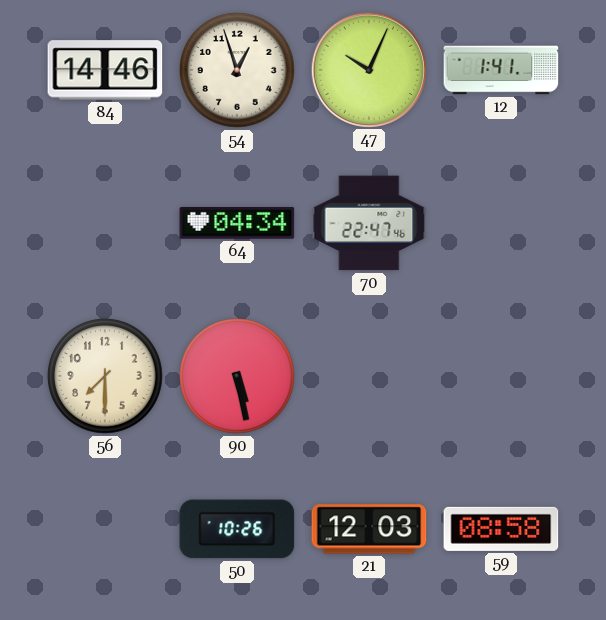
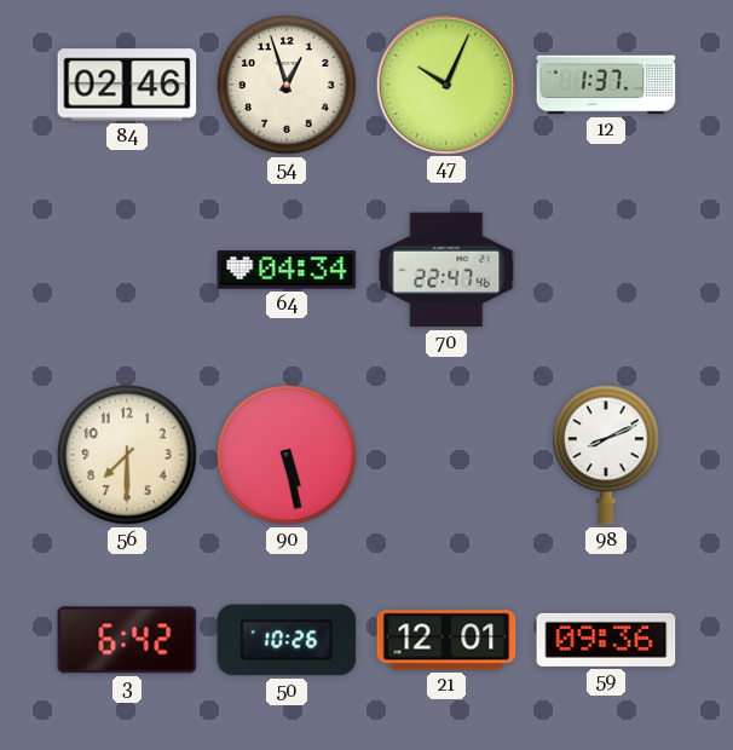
84: 14:46 -> 02:46
12: 1:41 -> 1:37
98: none -> 8:11
3: none -> 6:42
21: 12:03 -> 12:01
59: 08:58 -> 09:36
